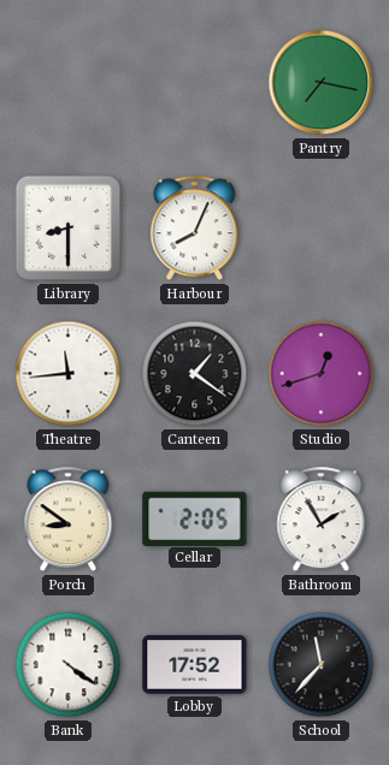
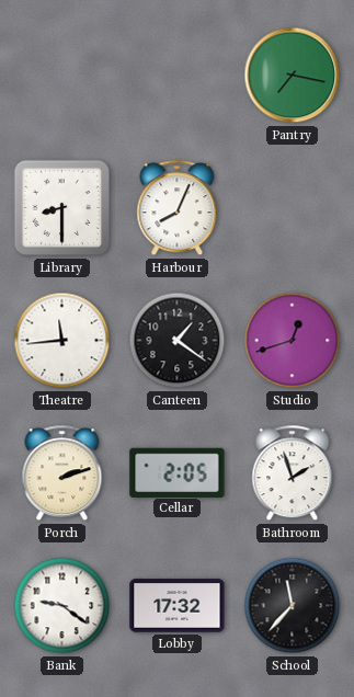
Porch: 8:51 -> 2:12
Bathroom: 1:55 -> 1:57
Bank: 4:21 -> 9:21
Lobby: 17:52 -> 17:32
